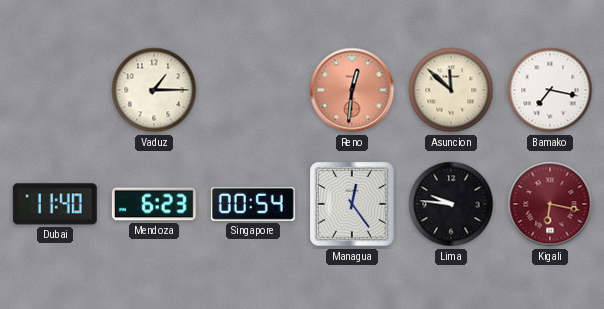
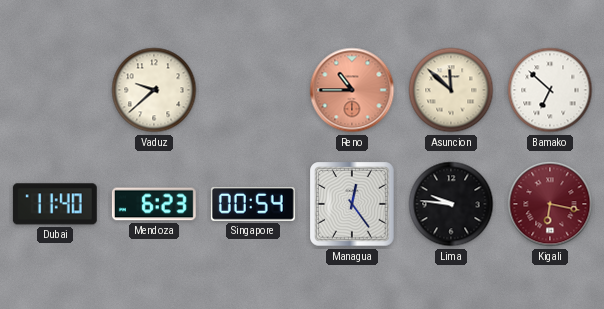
Vaduz: 1:15 -> 9:38
Reno: 12:31 -> 10:45
Bamako: 7:17 -> 6:52
